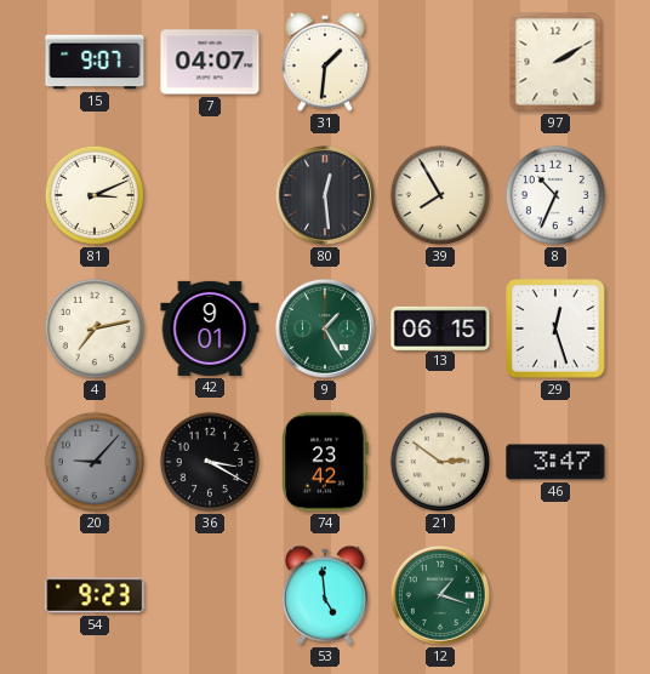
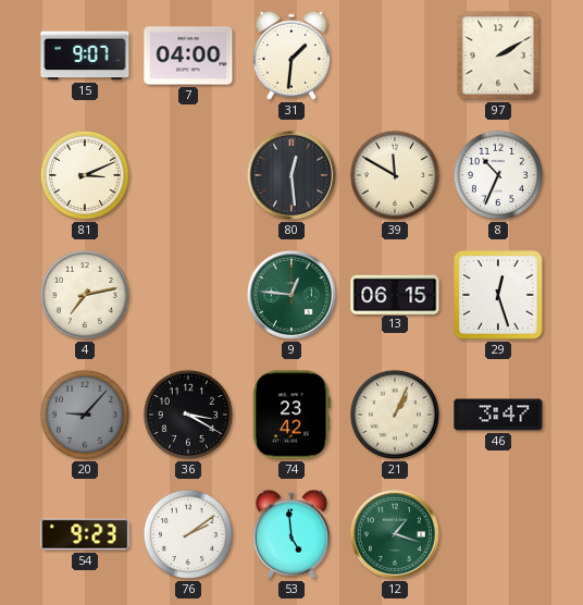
7: 04:07 -> 04:00
39: 7:55 -> 11:50
42: 9:01 -> none
9: 1:25 -> 12:46
21: 2:51 -> 1:04
76: none -> 2:09
